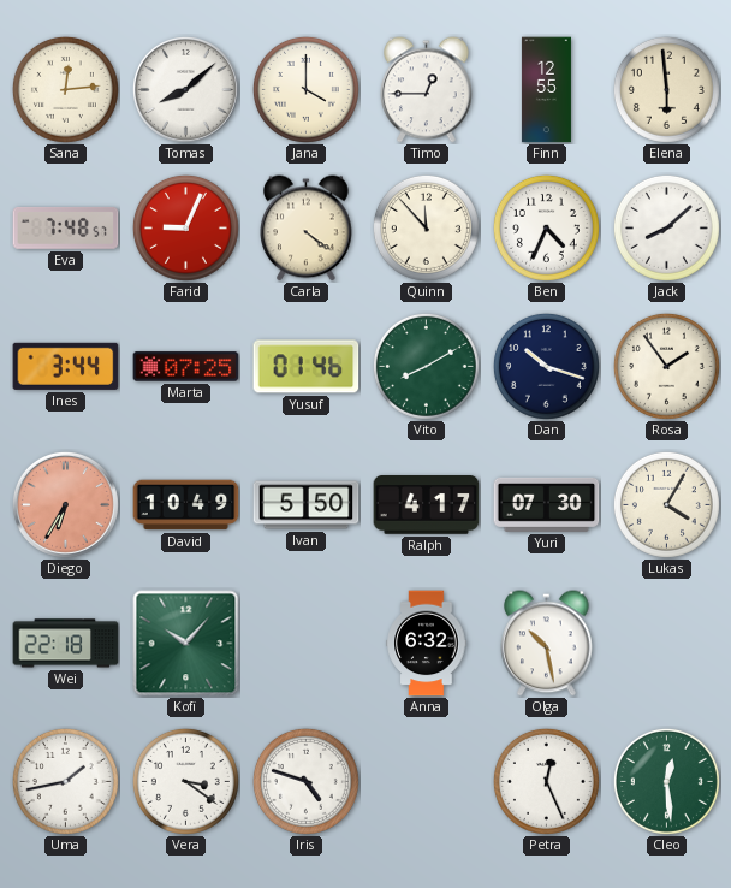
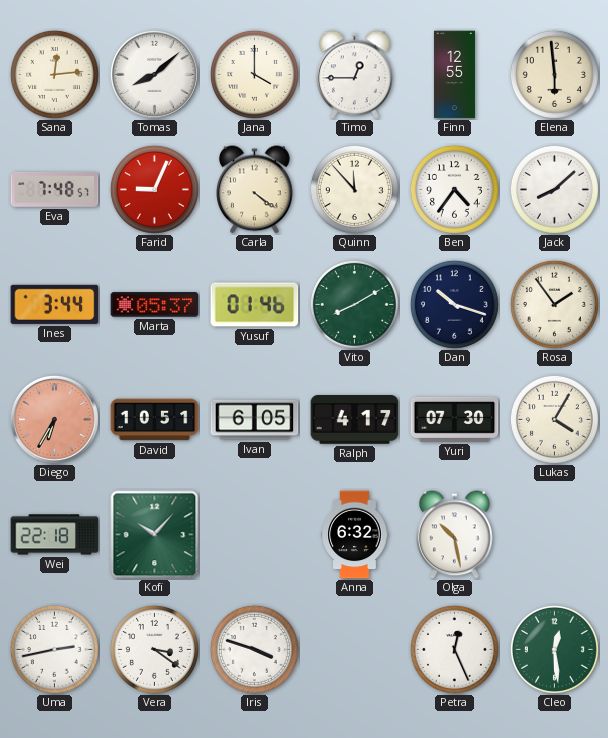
Ben: 4:34 -> 4:36
Marta: 07:25 -> 05:37
David: 10:49 -> 10:51
Ivan: 5:50 -> 6:05
Uma: 1:43 -> 2:43
Iris: 4:48 -> 3:48
